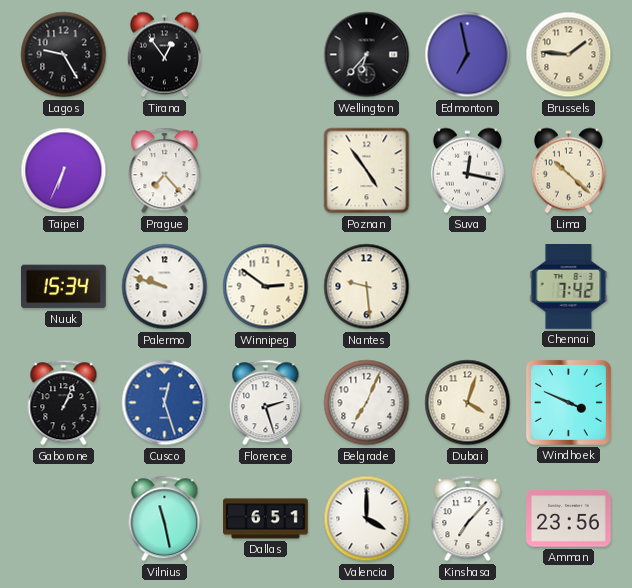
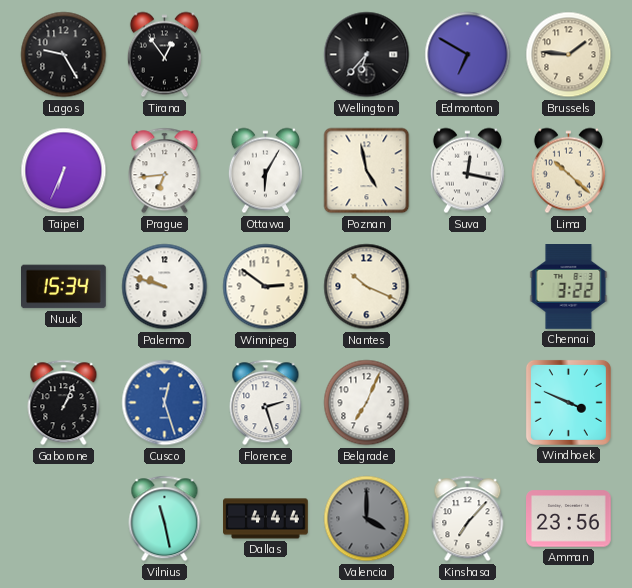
Edmonton: 6:58 -> 6:50
Prague: 7:23 -> 6:44
Ottawa: none -> 6:05
Poznan: 4:54 -> 4:58
Nantes: 9:29 -> 10:19
Chennai: 7:42 -> 3:22
Dubai: 4:03 -> none
Dallas: 6:51 -> 4:44
Valencia dial: white -> grey
